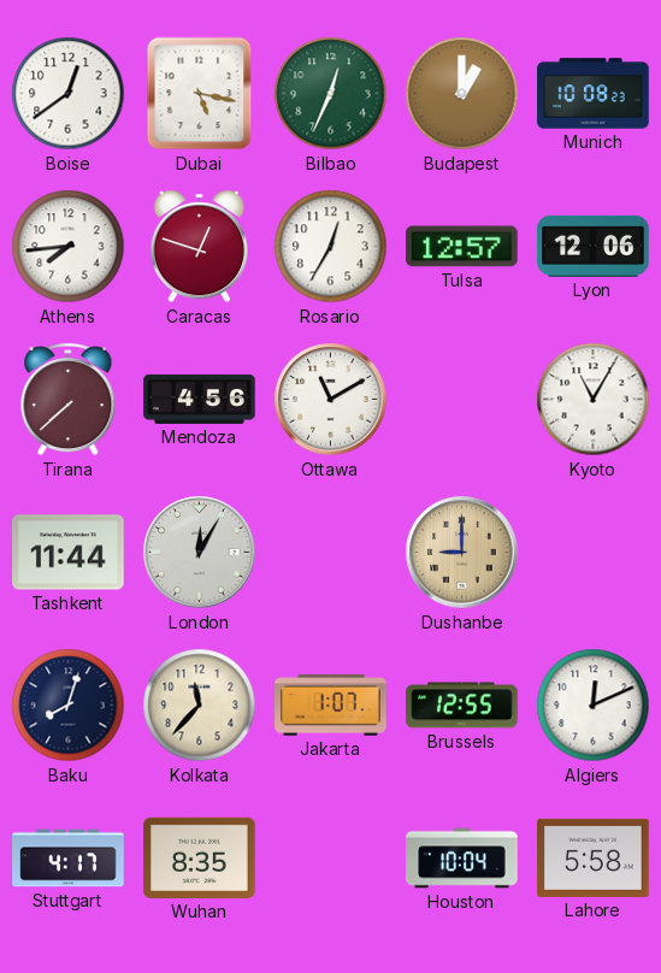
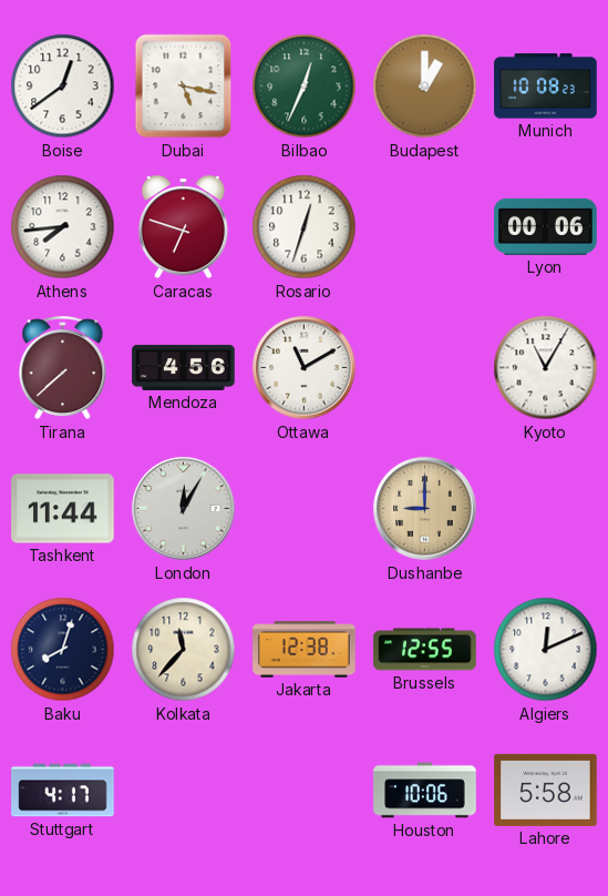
Caracas: 12:48 -> 6:48
Rosario: 12:35 -> 12:33
Tulsa: 12:57 -> none
Lyon: 12:06 -> 00:06
Jakarta: 1:07 -> 12:38
Wuhan: 8:35 -> none
Houston: 10:04 -> 10:06
